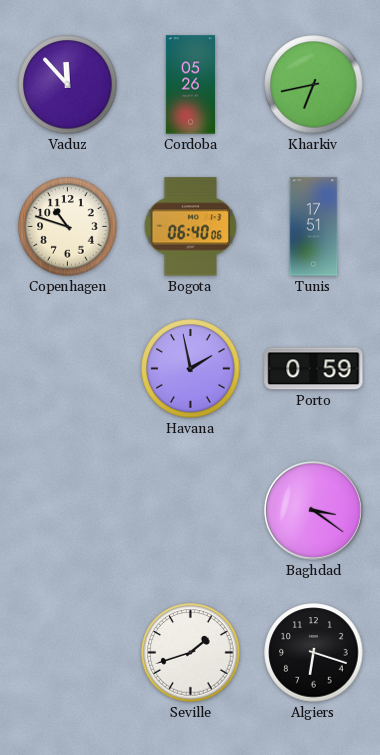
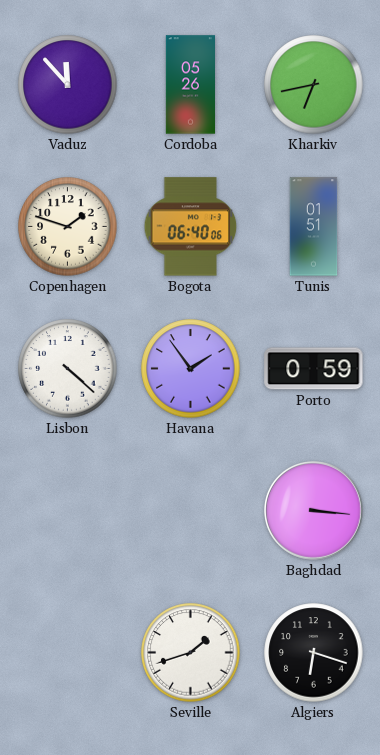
Copenhagen: 10:48 -> 1:48
Tunis: 17:51 -> 01:51
Lisbon: none -> 4:22
Havana: 1:58 -> 1:54
Baghdad: 3:21 -> 3:16
